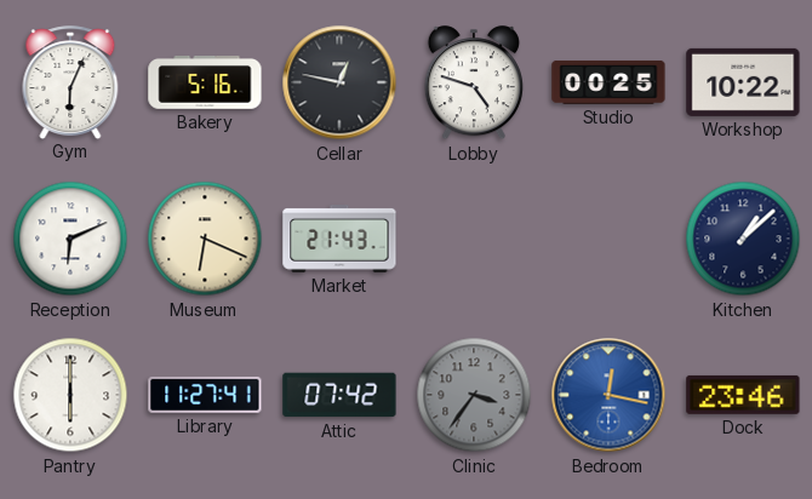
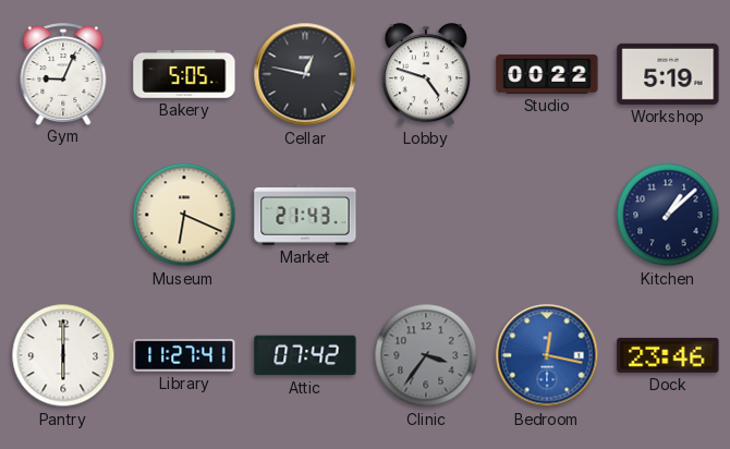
Gym: 6:04 -> 9:04
Bakery: 5:16 -> 5:05
Studio: 00:25 -> 00:22
Workshop: 10:22 -> 5:19
Reception: 6:11 -> none
